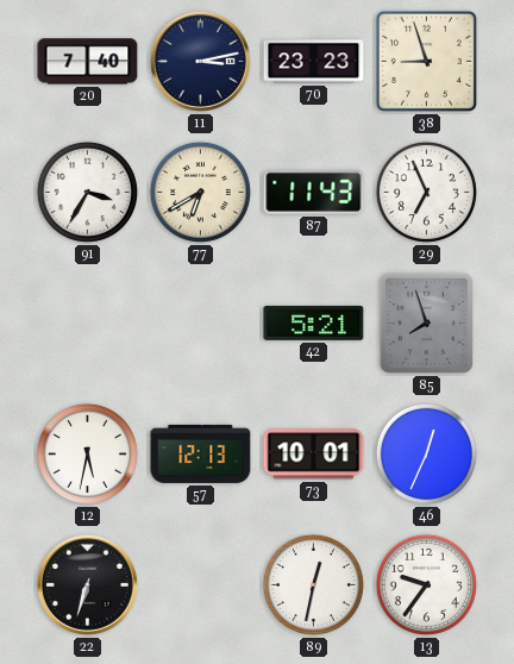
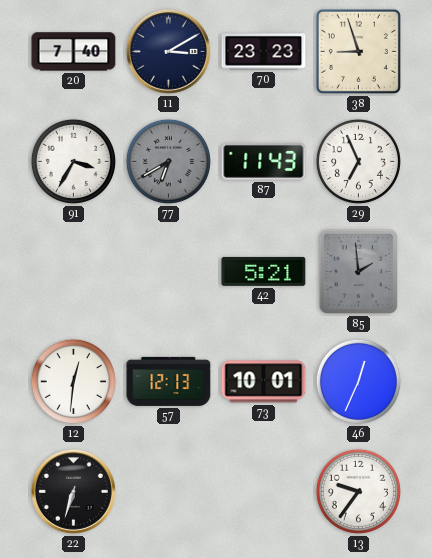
11: 3:13 -> 3:10
77 dial: cream -> grey
85: 7:57 -> 1:59
12: 5:32 -> 12:31
89: 12:32 -> none
